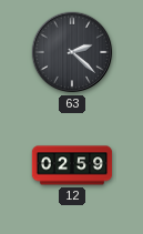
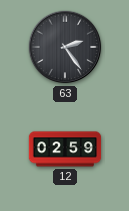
63: 2:22 -> 2:24
